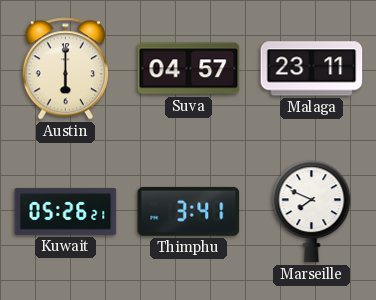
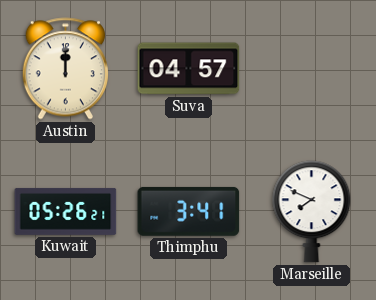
Austin: 6:00 -> 12:00
Malaga: 23:11 -> none
